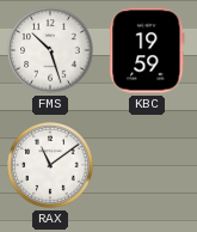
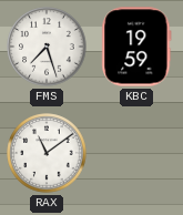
FMS: 10:27 -> 7:27
